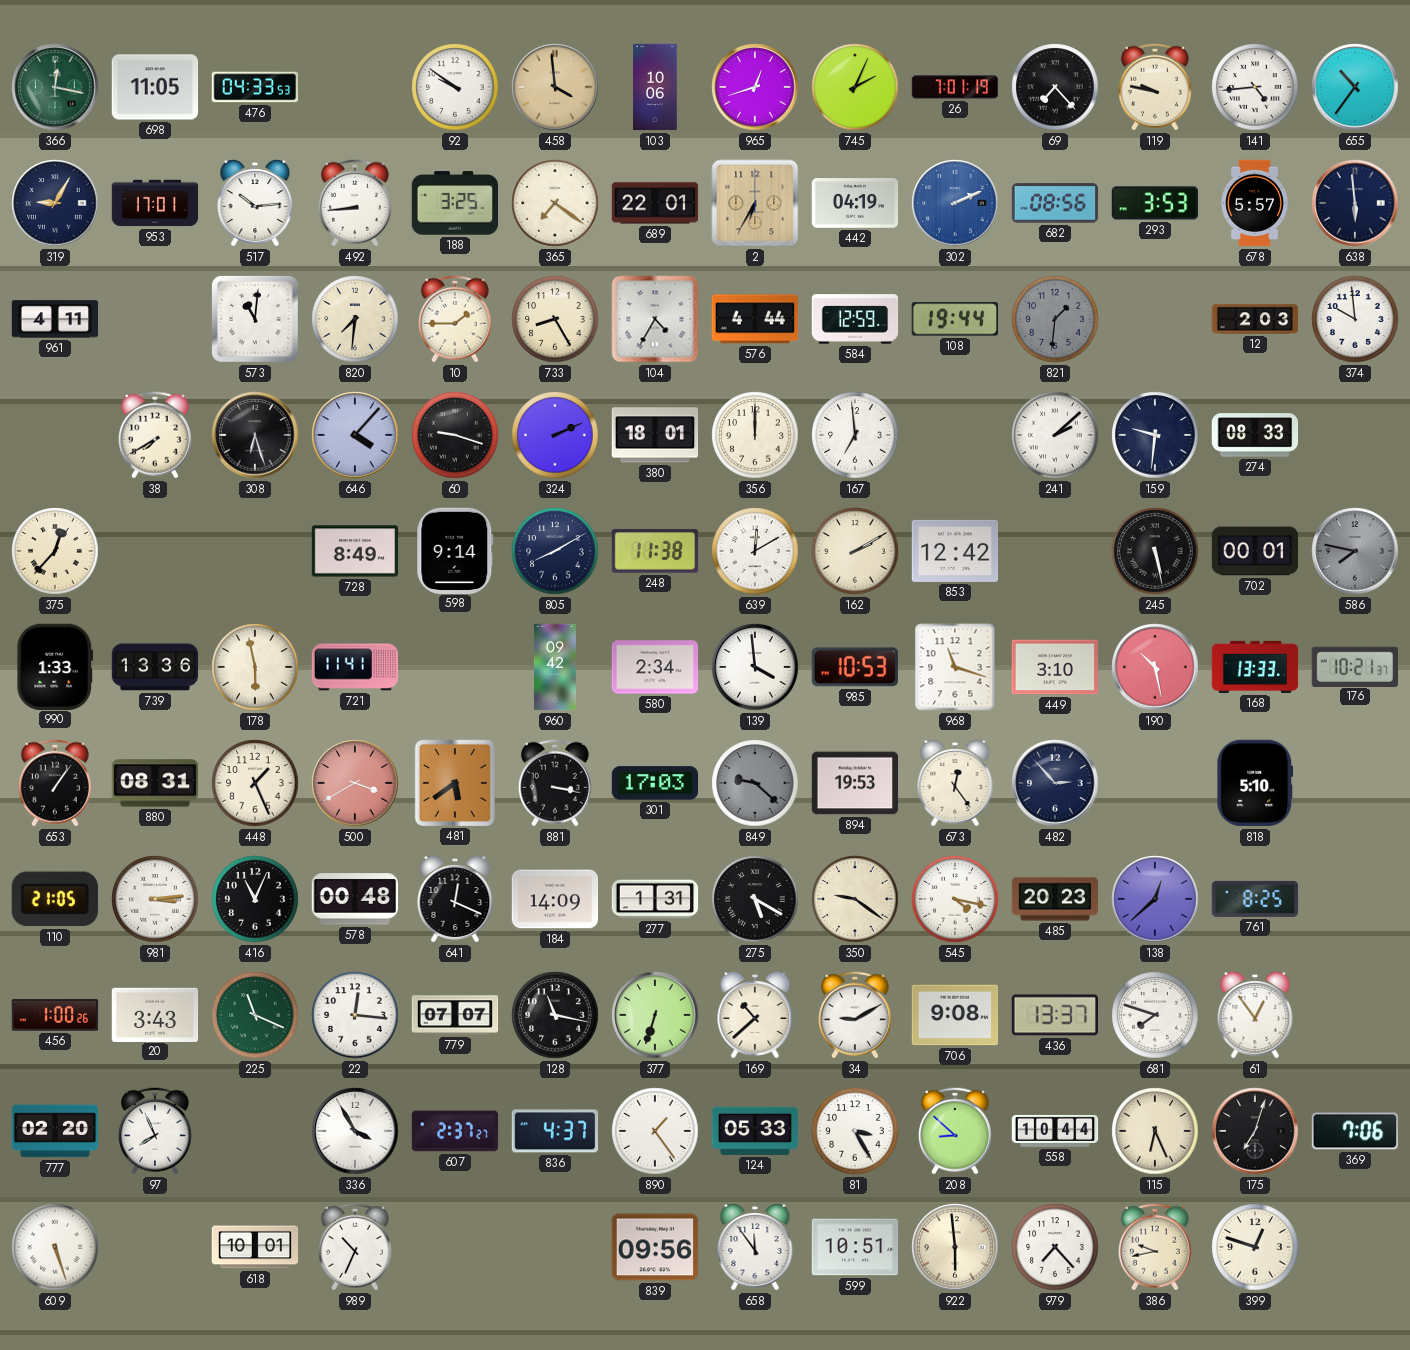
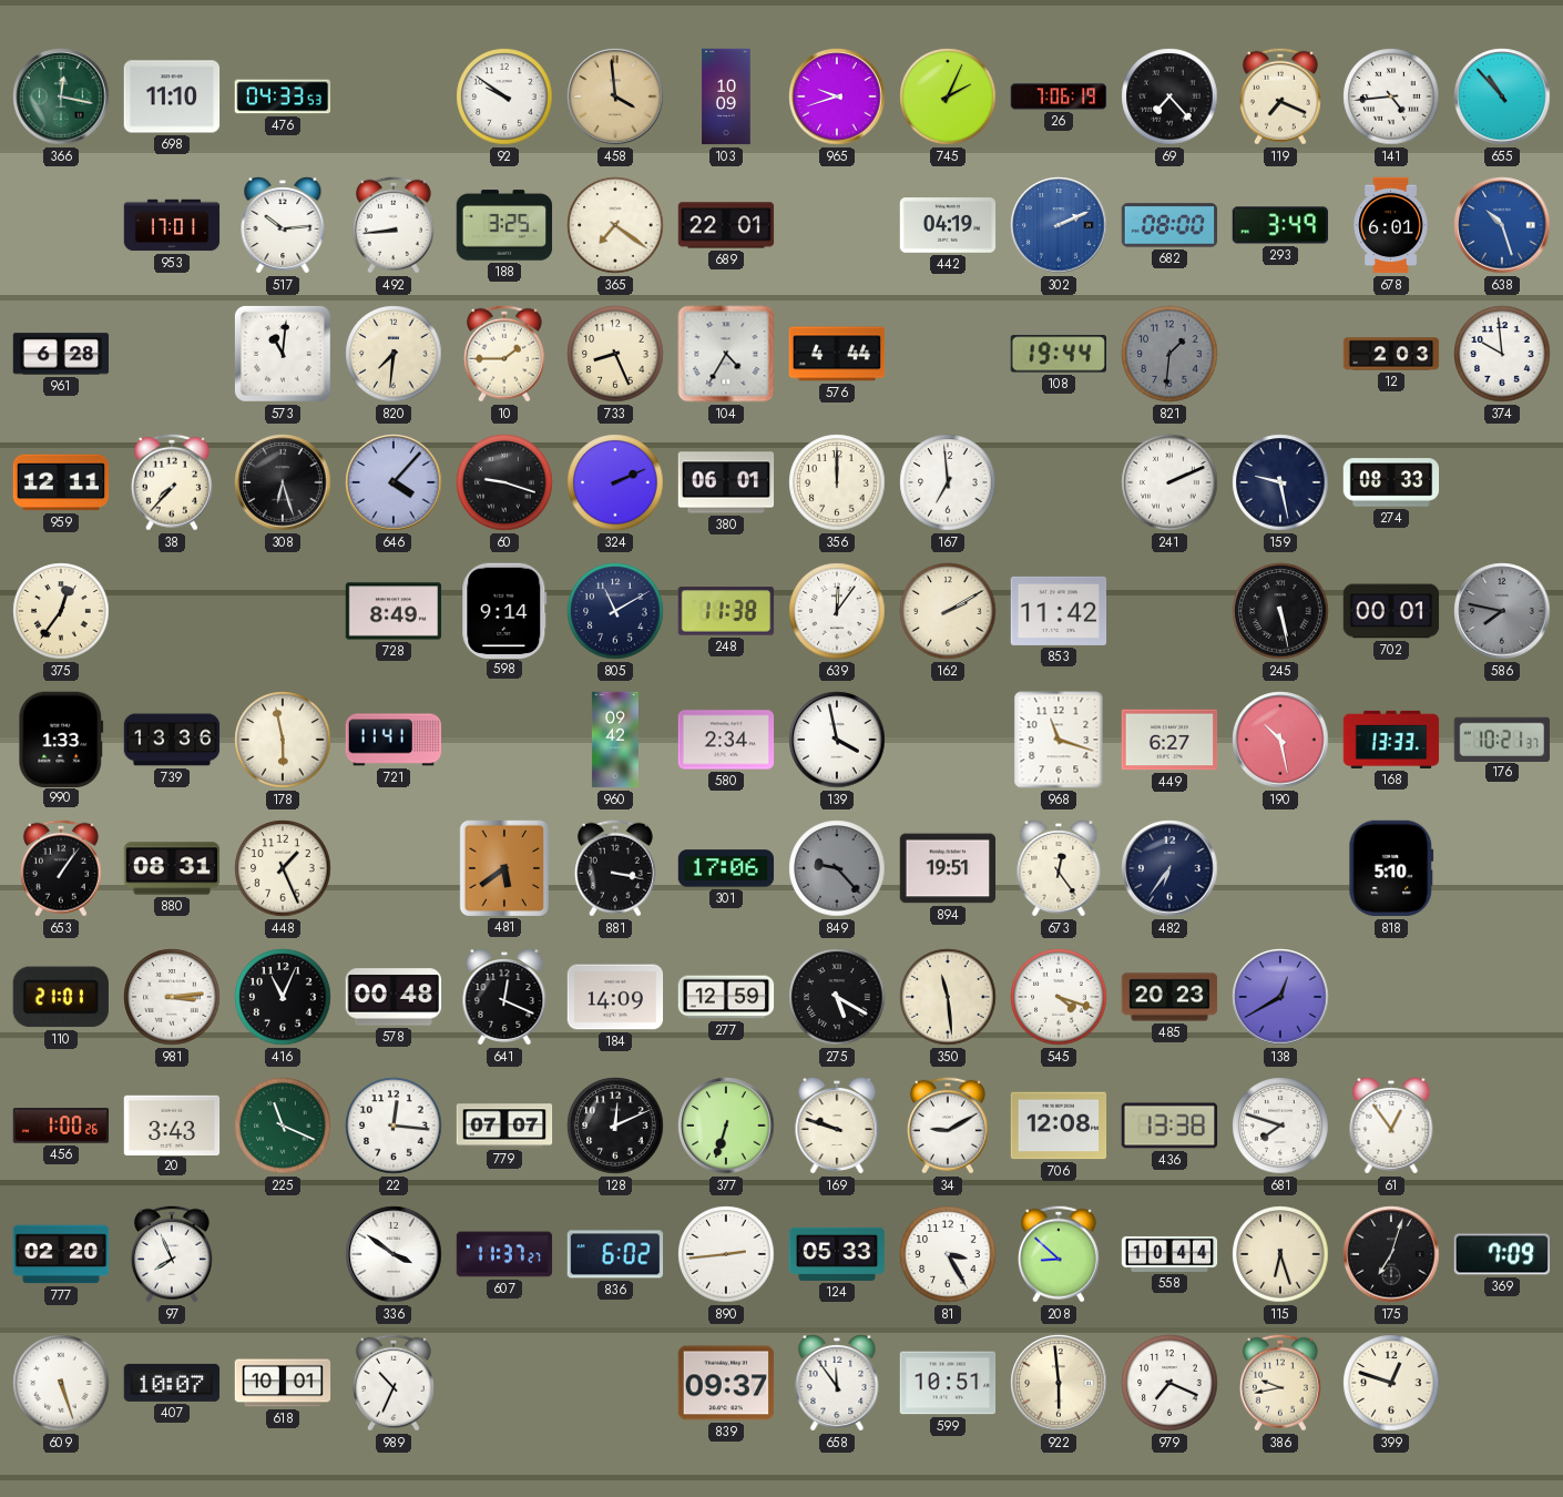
698: 11:05 -> 11:10
103: 10:06 -> 10:09
965: 12:42 -> 9:42
26: 7:01 -> 7:06
119: 9:47 -> 7:19
655: 10:36 -> 10:53
319: 9:05 -> none
2: 6:35 -> none
682: 08:56 -> 08:00
293: 3:53 -> 3:49
678: 5:57 -> 6:01
638: 5:59 -> 10:27
638 dial: navy -> blue
961: 4:11 -> 6:28
733: 8:25 -> 8:26
584: 12:59 -> none
959: none -> 12:11
38: 7:40 -> 7:37
380: 18:01 -> 06:01
241: 2:08 -> 2:11
159: 9:31 -> 9:28
375: 12:37 -> 12:36
805: 8:10 -> 11:10
639: 12:10 -> 12:06
853: 12:42 -> 11:42
139: 3:59 -> 3:58
985: 10:53 -> none
449: 3:10 -> 6:27
500: 3:40 -> none
301: 17:03 -> 17:06
849: 9:22 -> 9:23
894: 19:53 -> 19:51
482: 2:53 -> 6:36
110: 21:05 -> 21:01
277: 1:31 -> 12:59
350: 9:21 -> 11:29
545: 4:17 -> 4:18
138: 12:38 -> 12:40
761: 8:25 -> none
128: 11:17 -> 12:11
169: 10:38 -> 9:48
706: 9:08 -> 12:08
436: 13:37 -> 13:38
336: 3:55 -> 3:51
607: 2:37 -> 11:37
836: 4:37 -> 6:02
890: 1:24 -> 2:44
115: 6:26 -> 6:27
369: 7:06 -> 7:09
407: none -> 10:07
839: 09:56 -> 09:37
979: 7:23 -> 7:19
